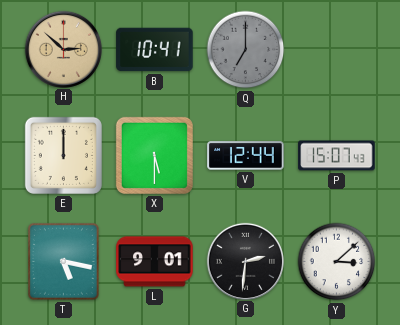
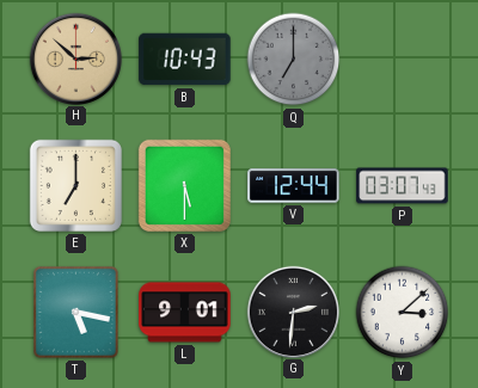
B: 10:41 -> 10:43
E: 12:00 -> 7:00
P: 15:07 -> 03:07
